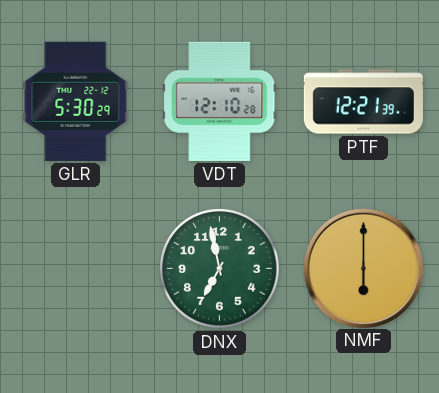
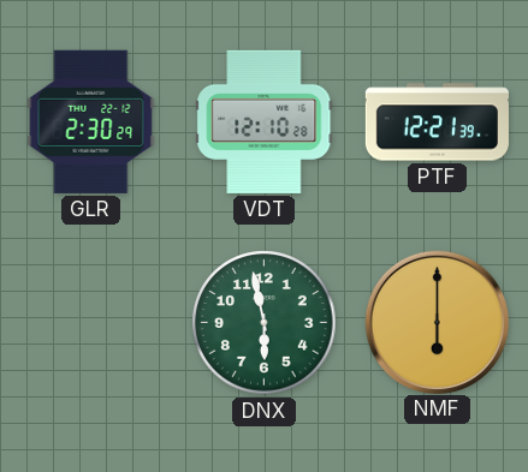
GLR: 5:30 -> 2:30
DNX: 6:58 -> 5:58
